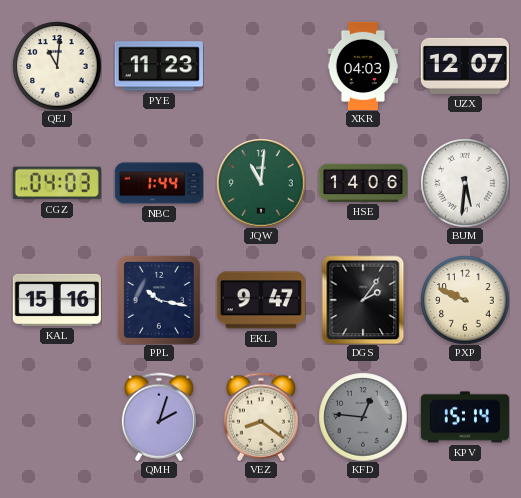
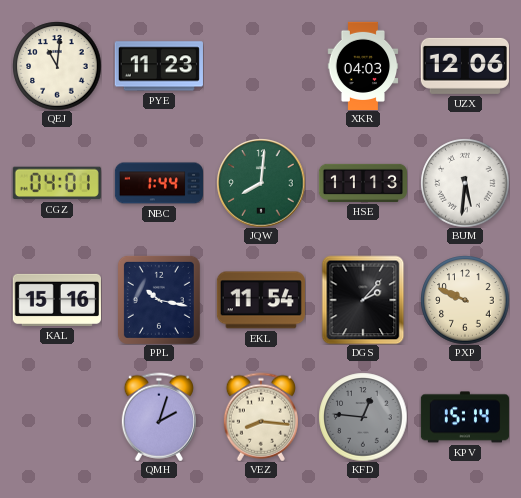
UZX: 12:07 -> 12:06
CGZ: 04:03 -> 04:01
JQW: 11:01 -> 8:01
HSE: 14:06 -> 11:13
EKL: 9:47 -> 11:54
DGS: 2:06 -> 2:07
VEZ: 8:21 -> 8:16
